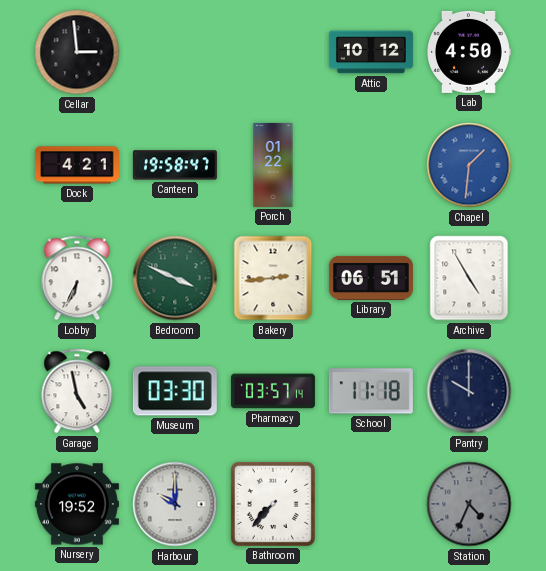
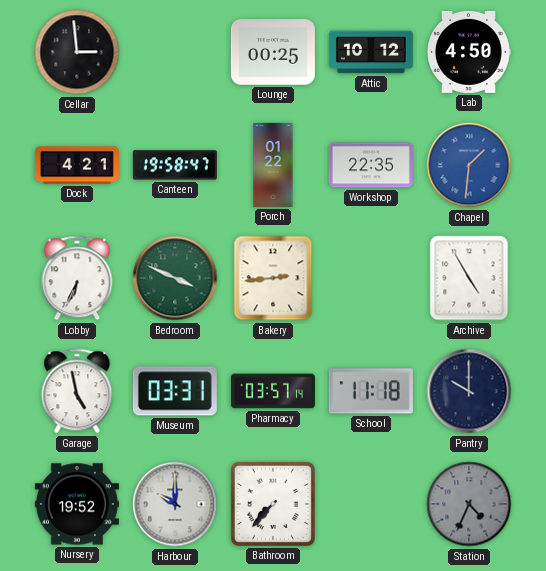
Lounge: none -> 00:25
Workshop: none -> 22:35
Library: 06:51 -> none
Museum: 03:30 -> 03:31
